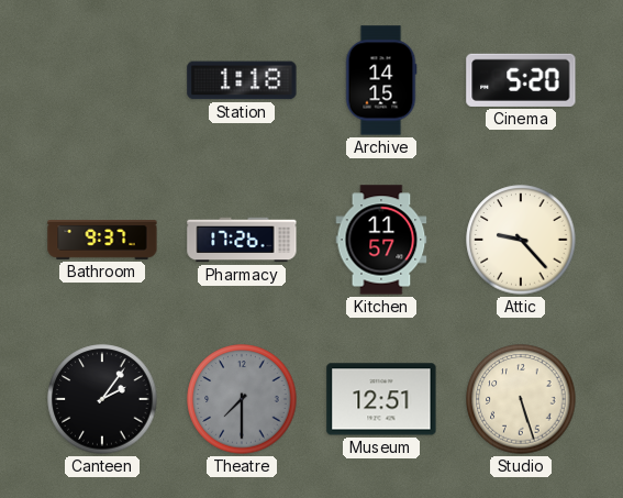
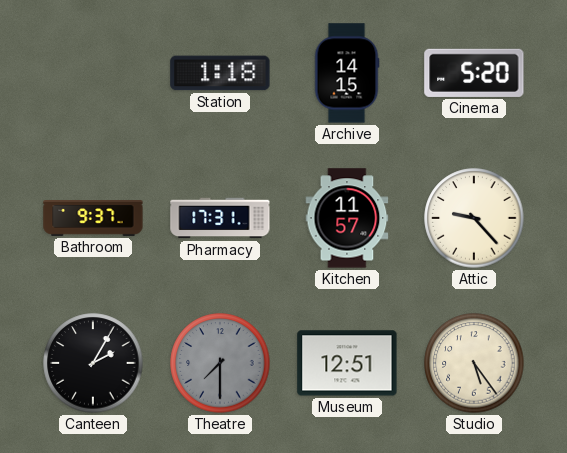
Pharmacy: 17:26 -> 17:31
Canteen: 2:06 -> 2:05
Studio: 5:27 -> 5:24
